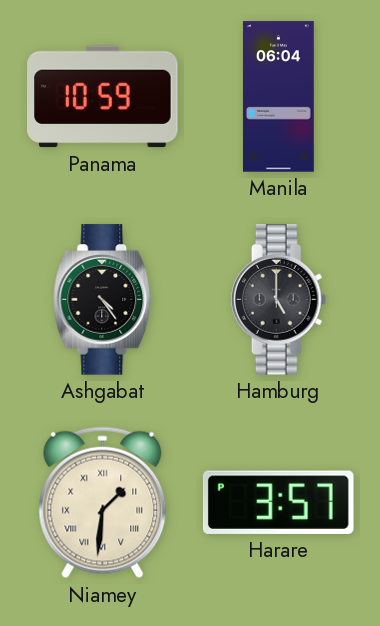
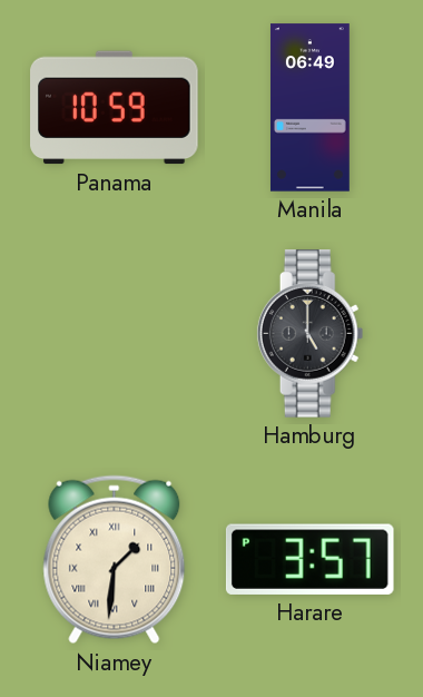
Manila: 06:04 -> 06:49
Ashgabat: 4:24 -> none
